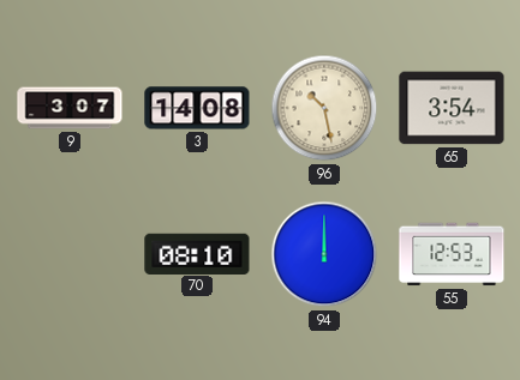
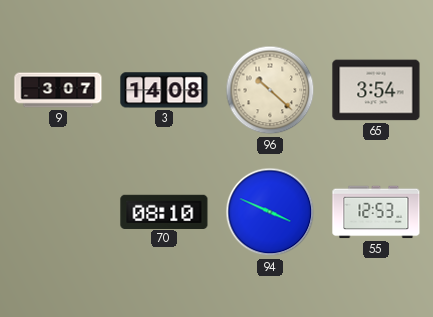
96: 10:28 -> 10:22
94: 12:00 -> 3:49
